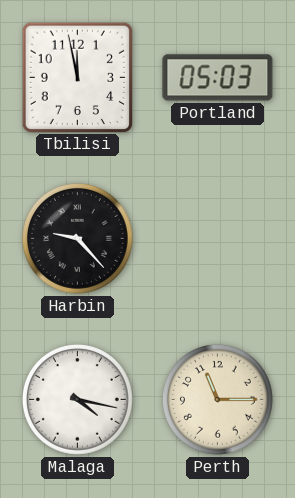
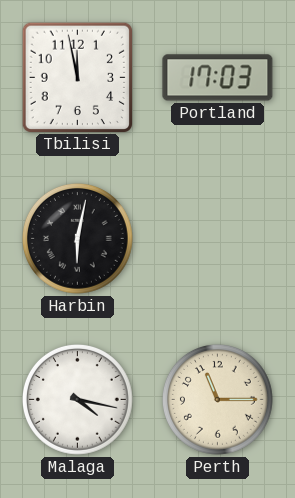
Portland: 05:03 -> 17:03
Harbin: 9:23 -> 6:02
